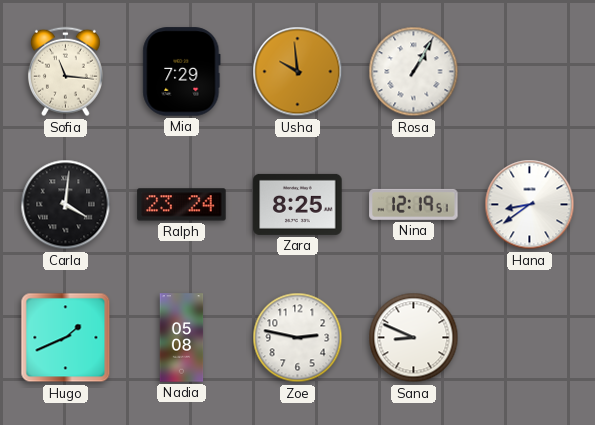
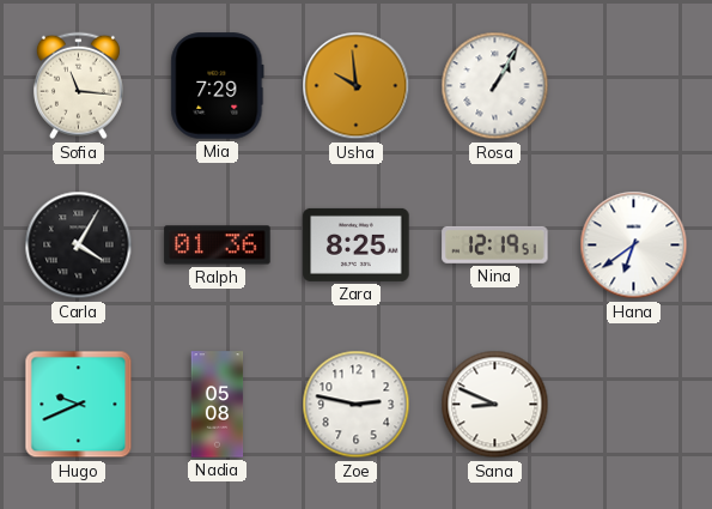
Carla: 4:01 -> 4:05
Ralph: 23:24 -> 01:36
Hana: 8:39 -> 6:39
Hugo: 1:41 -> 9:41
